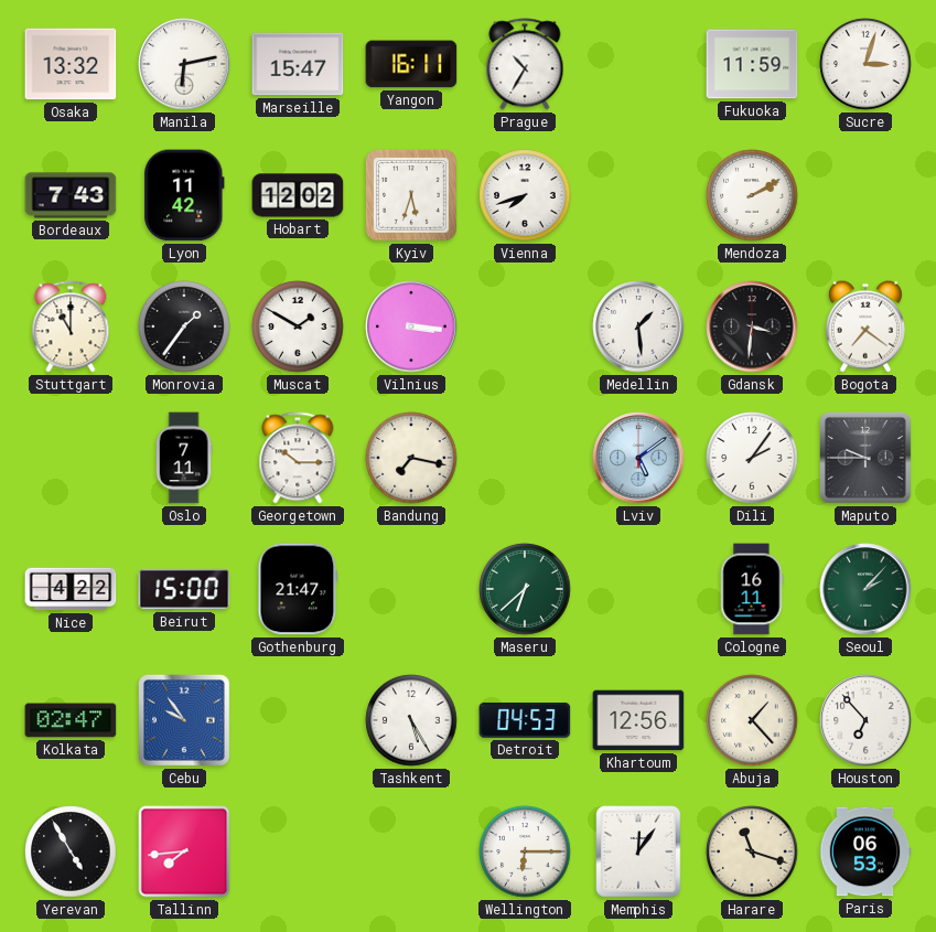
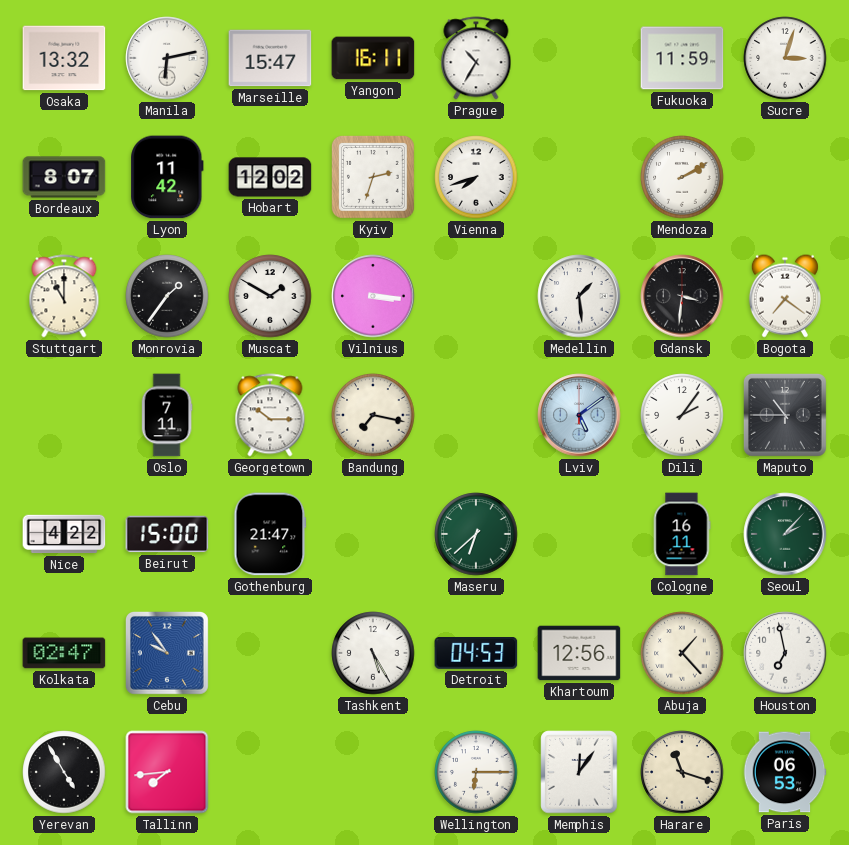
Bordeaux: 7:43 -> 8:07
Kyiv: 5:33 -> 2:33
Maputo: 9:45 -> 10:45
Houston: 6:53 -> 6:58
